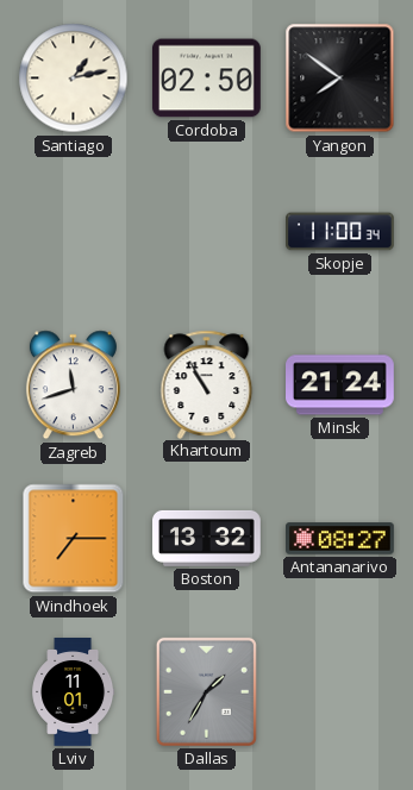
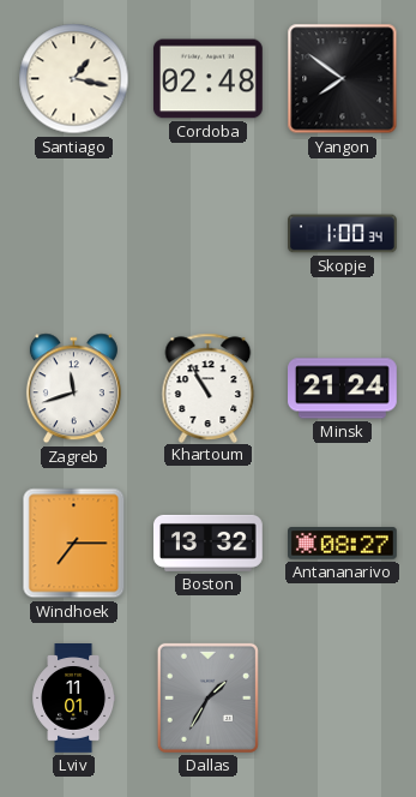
Santiago: 1:13 -> 1:17
Cordoba: 02:50 -> 02:48
Skopje: 11:00 -> 1:00
